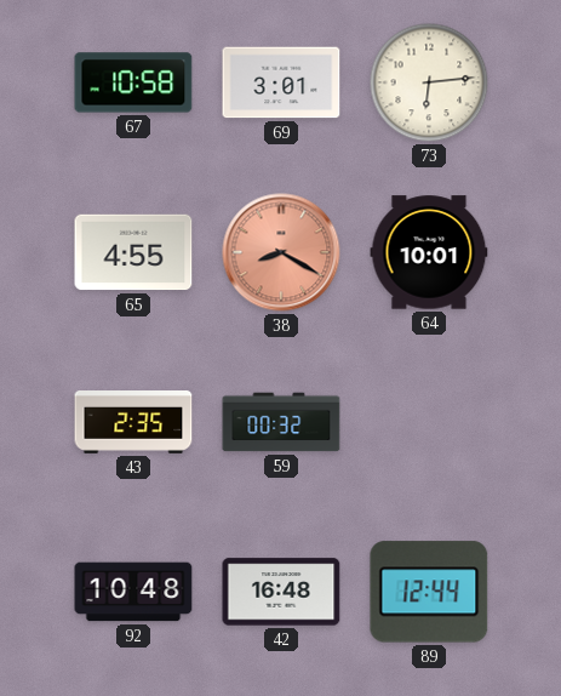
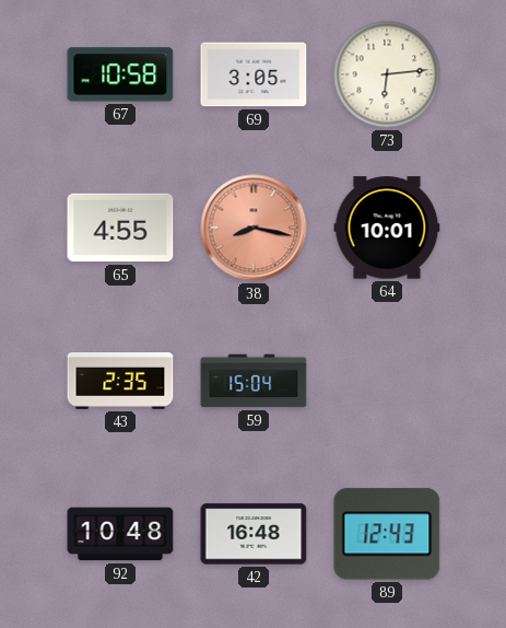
69: 3:01 -> 3:05
38: 8:20 -> 8:17
59: 00:32 -> 15:04
89: 12:44 -> 12:43
